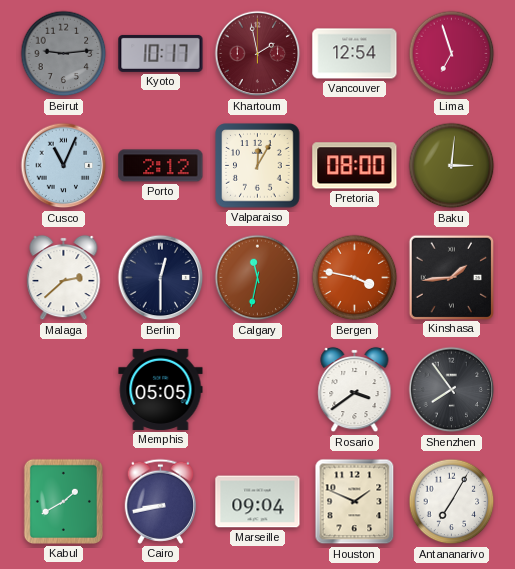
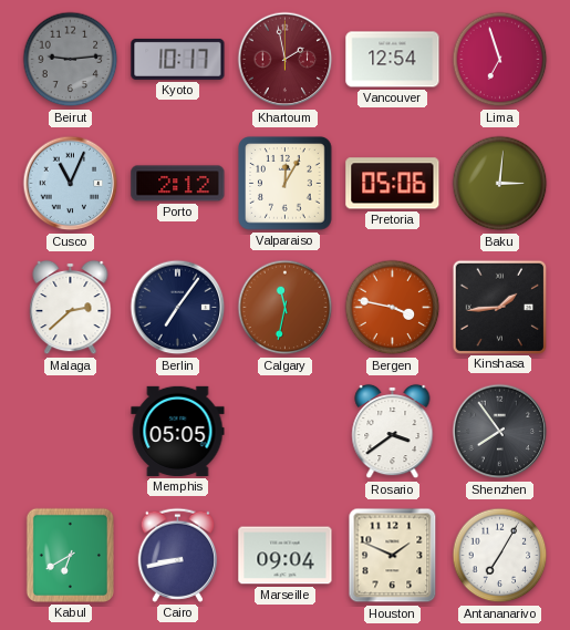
Pretoria: 08:00 -> 05:06
Berlin: 12:30 -> 7:06
Kabul: 1:40 -> 6:40
